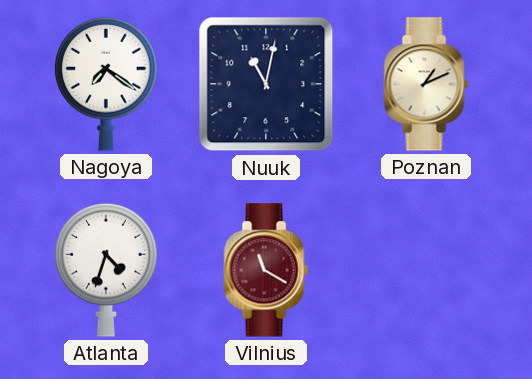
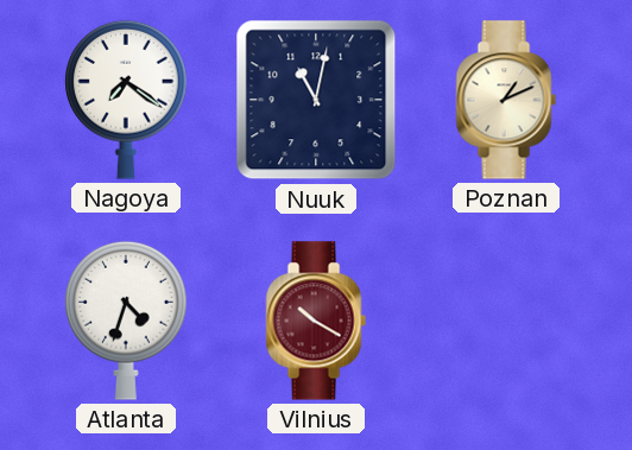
Vilnius: 11:20 -> 10:20
